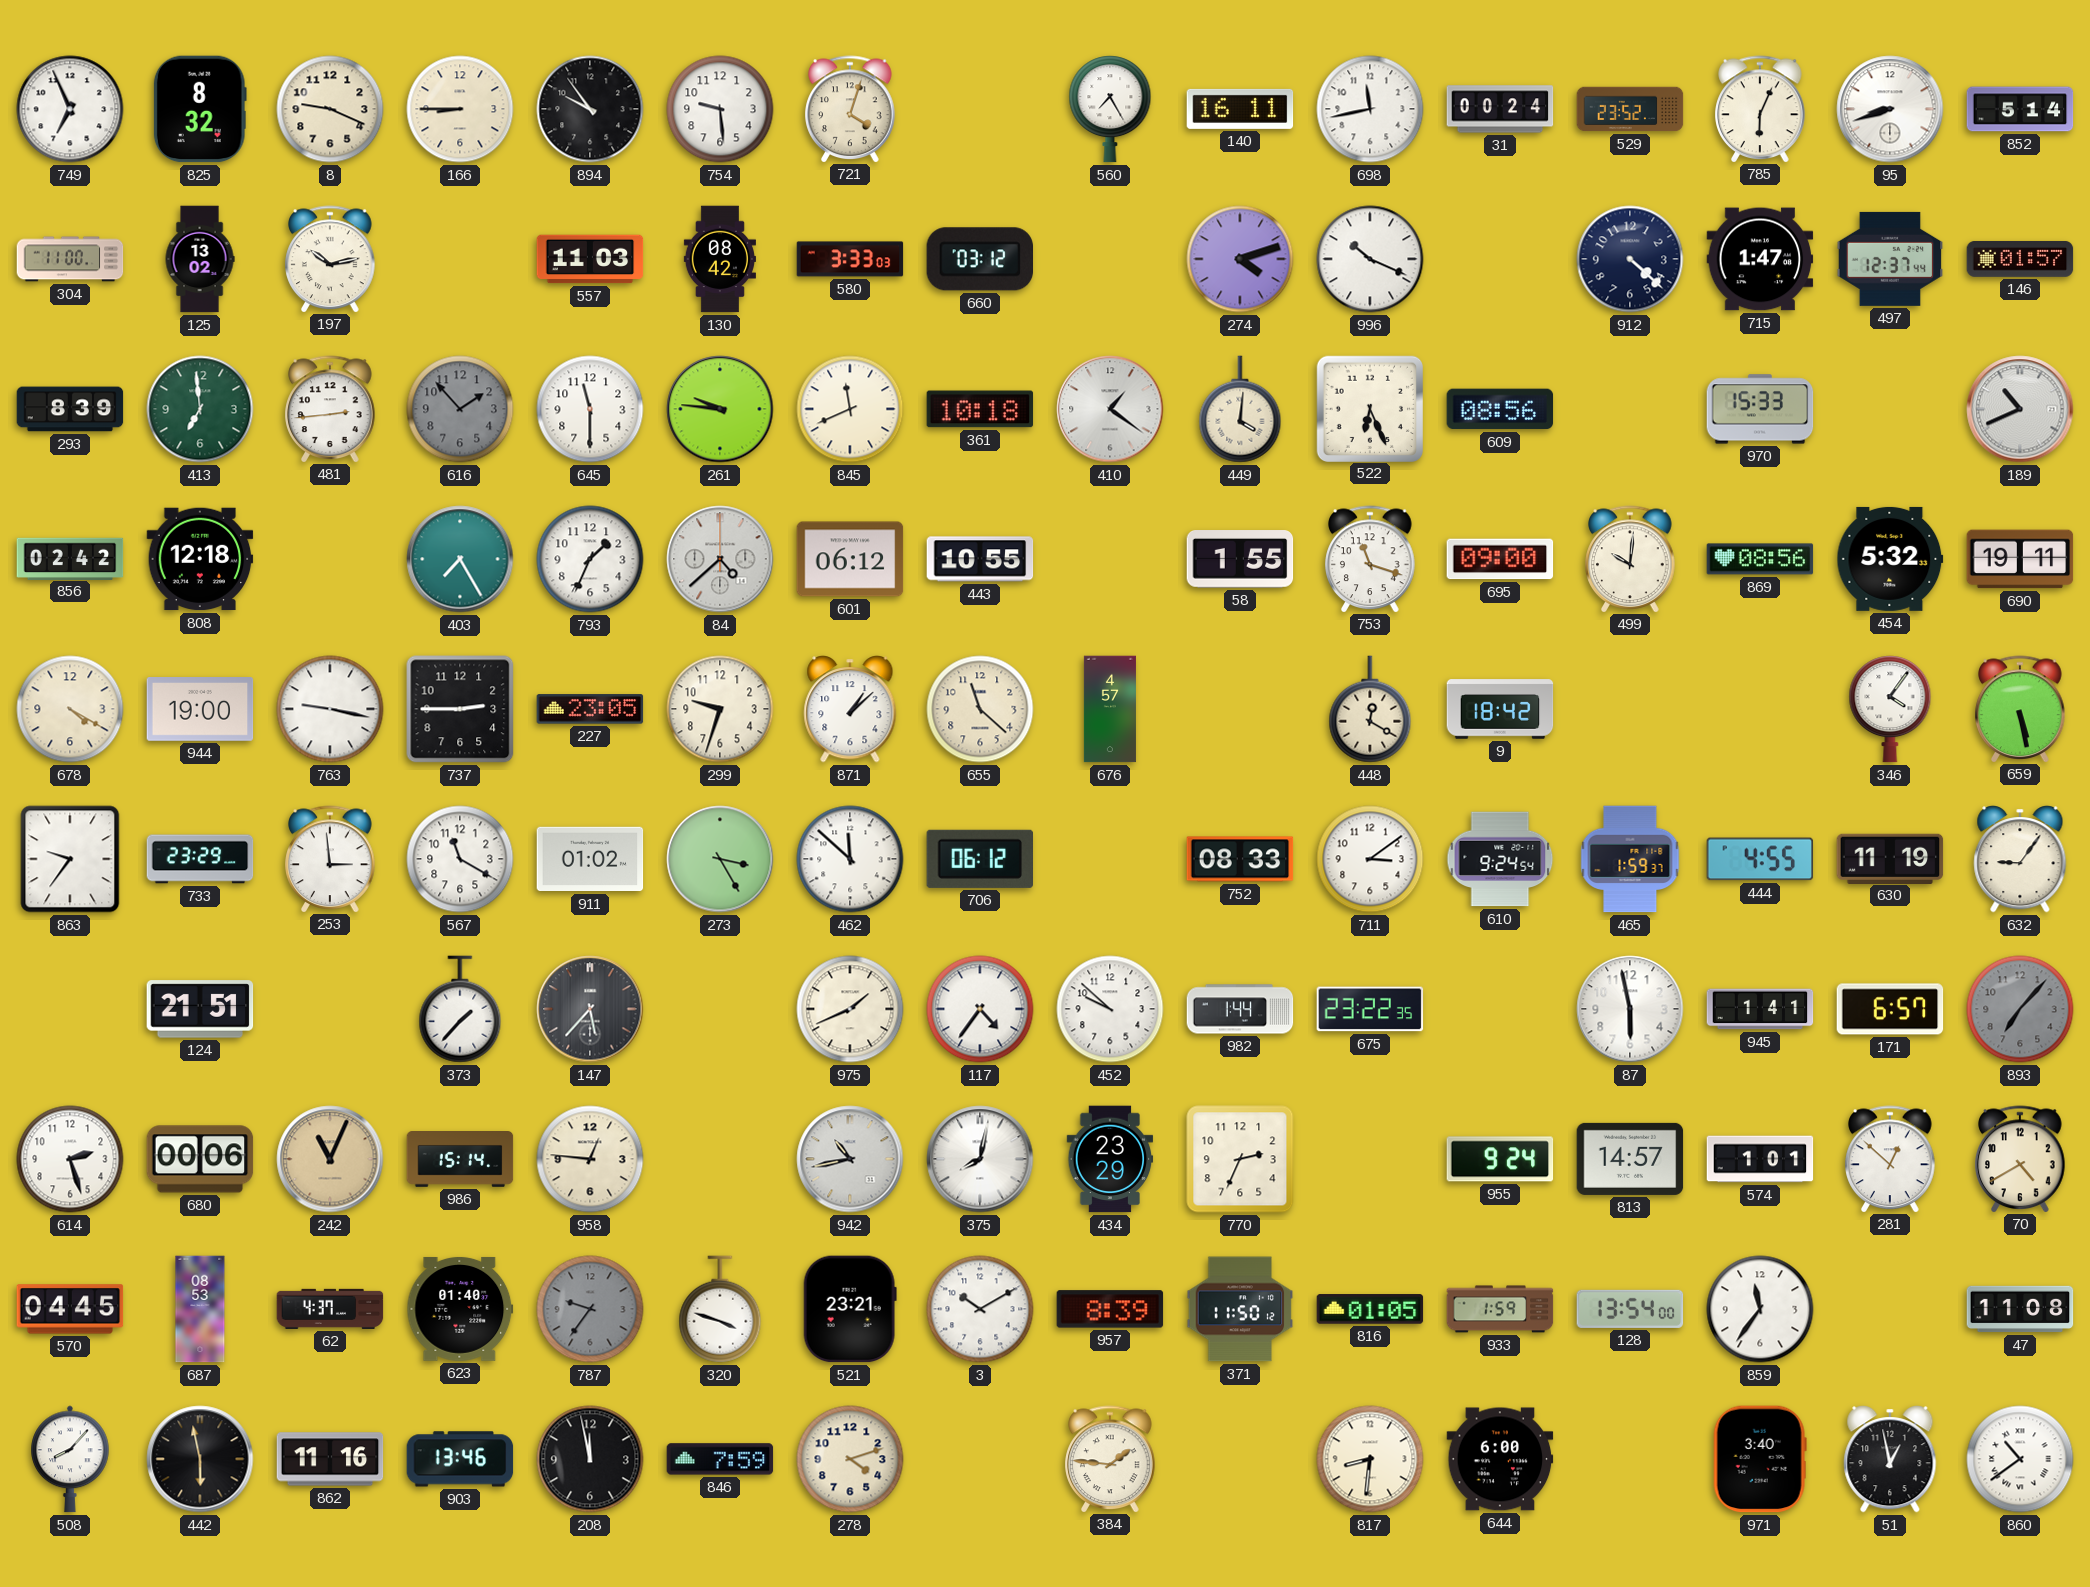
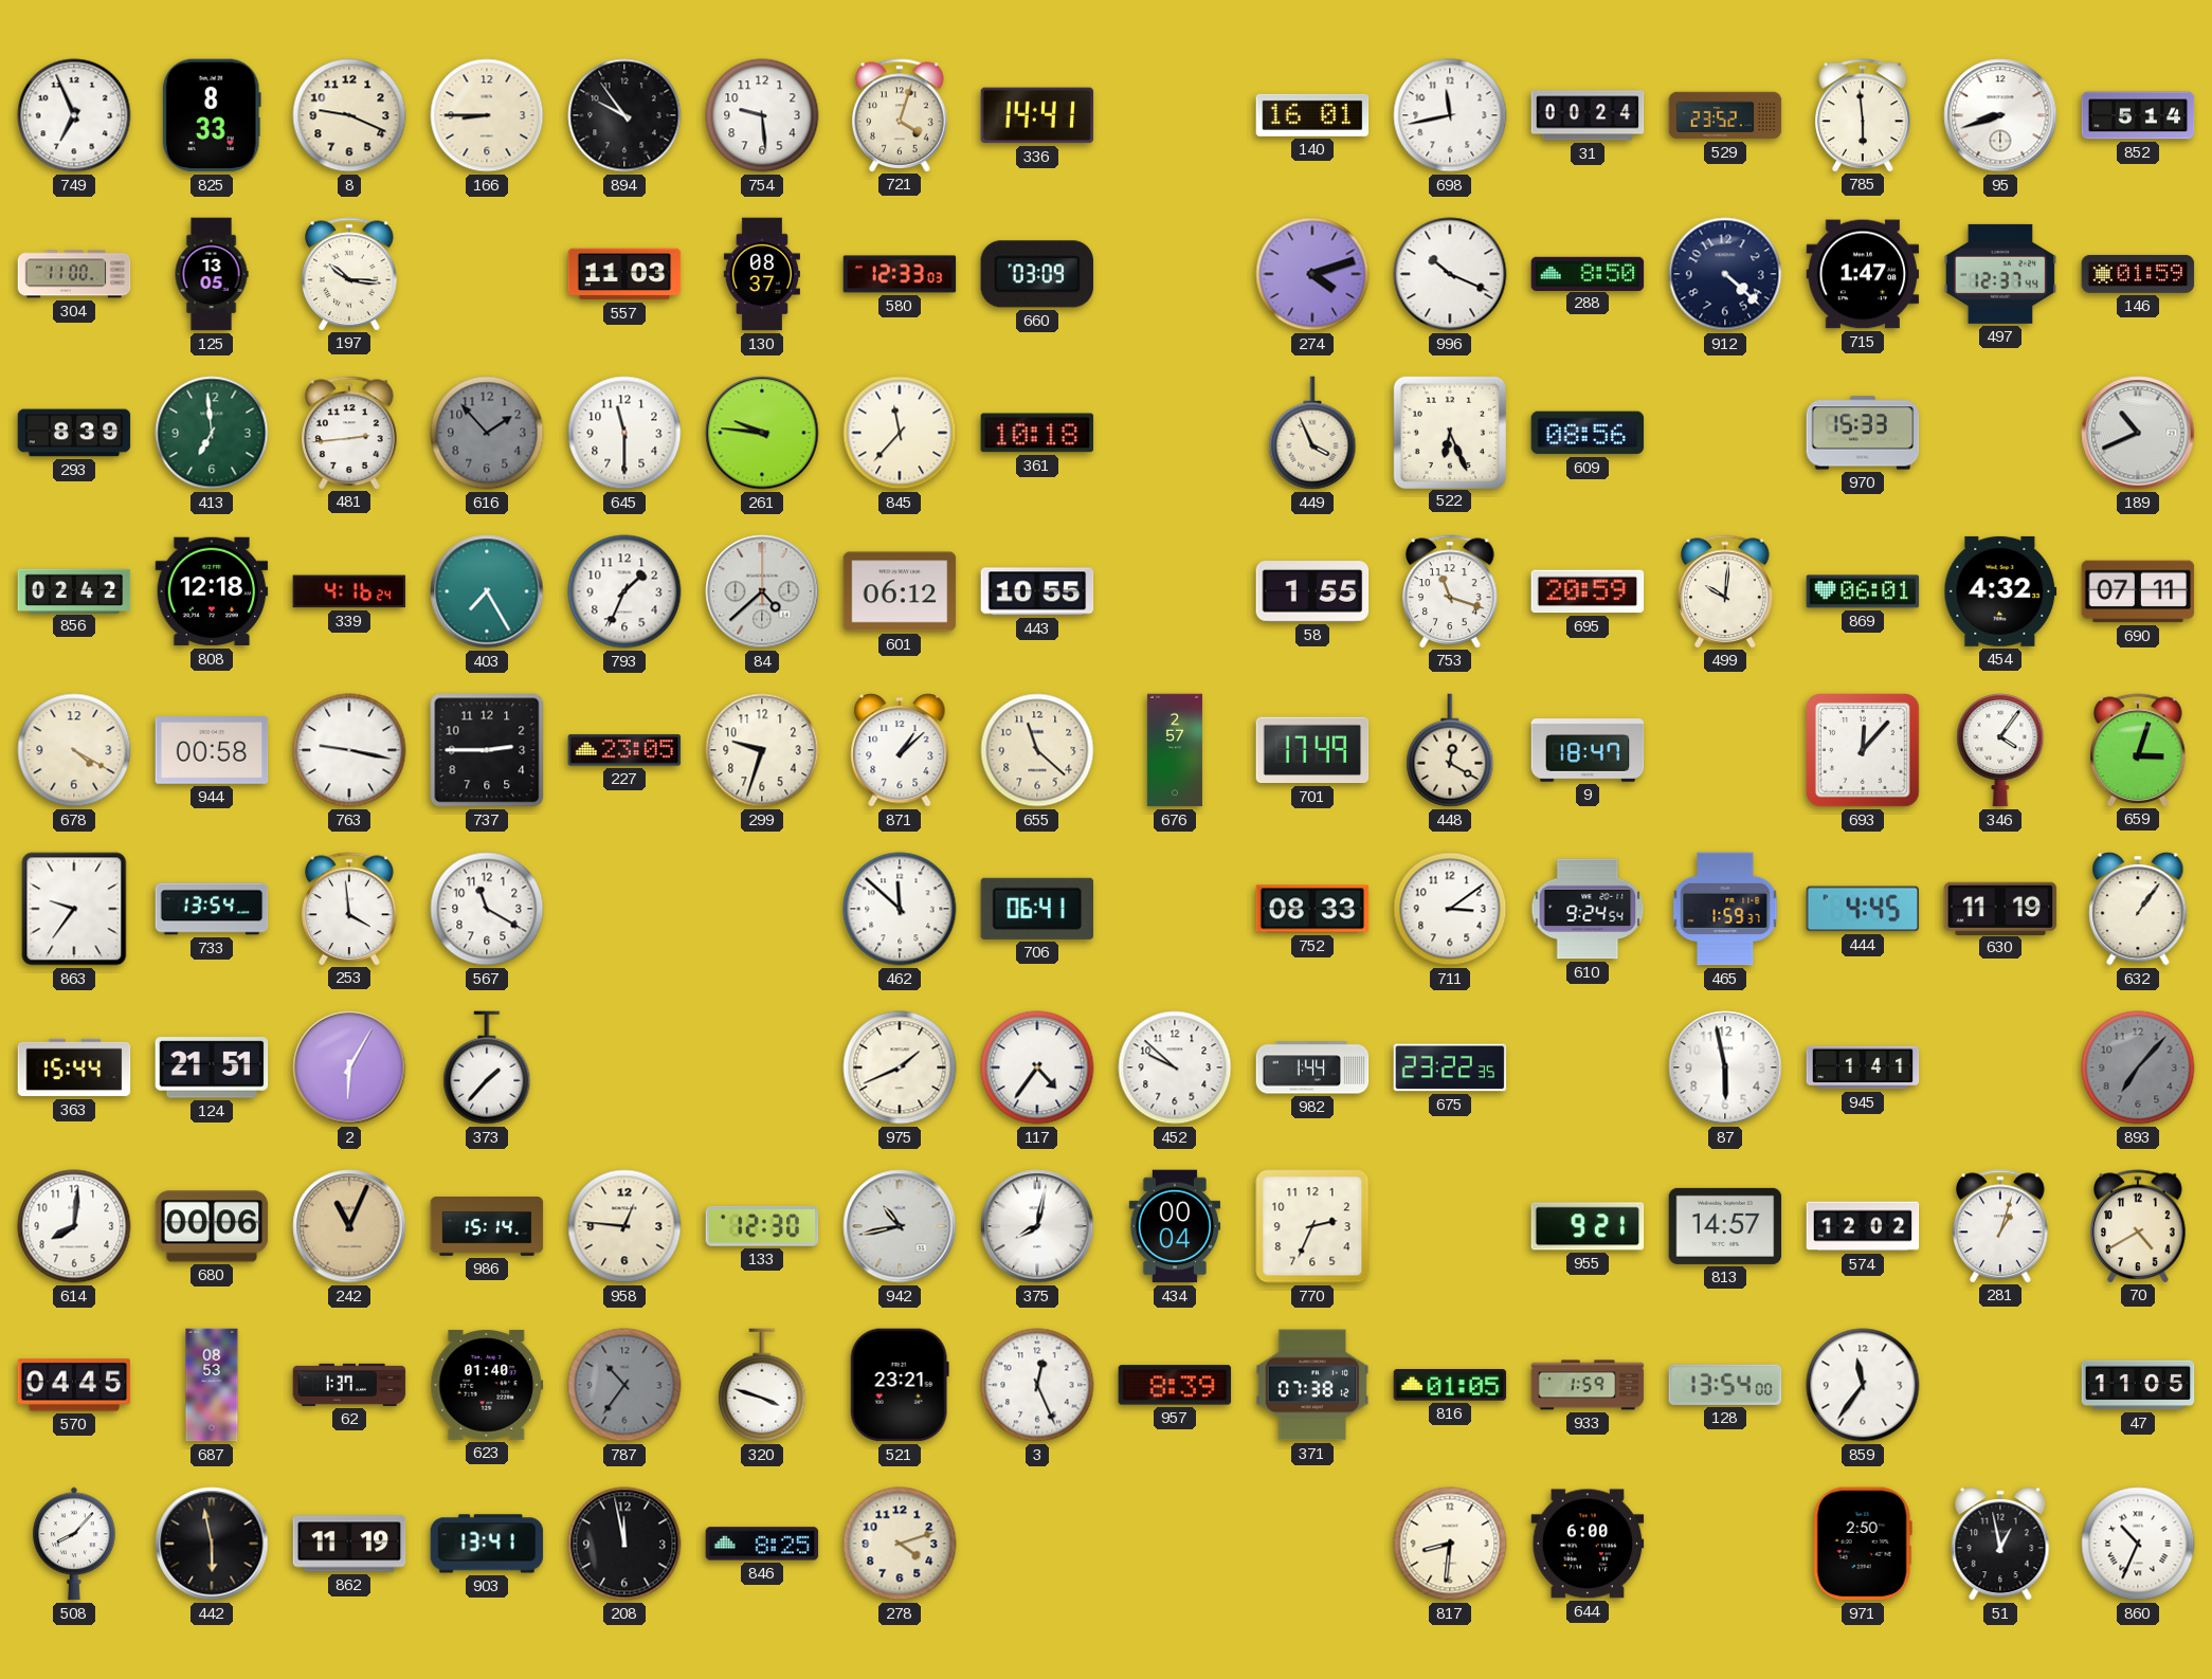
825: 8:32 -> 8:33
336: none -> 14:41
560: 7:25 -> none
140: 16:11 -> 16:01
785: 6:04 -> 5:59
125: 13:02 -> 13:05
197: 10:13 -> 10:16
130: 08:42 -> 08:37
580: 3:33 -> 12:33
660: 03:12 -> 03:09
288: none -> 8:50
146: 01:57 -> 01:59
845: 11:41 -> 11:37
410: 1:21 -> none
449: 4:01 -> 3:56
339: none -> 4:16
695: 09:00 -> 20:59
869: 08:56 -> 06:01
454: 5:32 -> 4:32
690: 19:11 -> 07:11
944: 19:00 -> 00:58
676: 4:57 -> 2:57
701: none -> 17:49
9: 18:42 -> 18:47
693: none -> 12:07
659: 5:28 -> 3:03
733: 23:29 -> 13:54
253: 2:59 -> 3:59
911: 01:02 -> none
273: 3:25 -> none
706: 06:12 -> 06:41
444: 4:55 -> 4:45
632: 9:06 -> 1:06
363: none -> 15:44
2: none -> 6:05
147: 5:37 -> none
171: 6:57 -> none
614: 2:27 -> 8:01
133: none -> 12:30
434: 23:29 -> 00:04
955: 9:24 -> 9:21
574: 1:01 -> 12:02
281: 12:52 -> 1:03
62: 4:37 -> 1:37
787: 9:36 -> 10:36
3: 10:10 -> 12:26
371: 11:50 -> 07:38
47: 11:08 -> 11:05
862: 11:16 -> 11:19
903: 13:46 -> 13:41
846: 7:59 -> 8:25
384: 1:46 -> none
971: 3:40 -> 2:50
860: 10:39 -> 10:34
